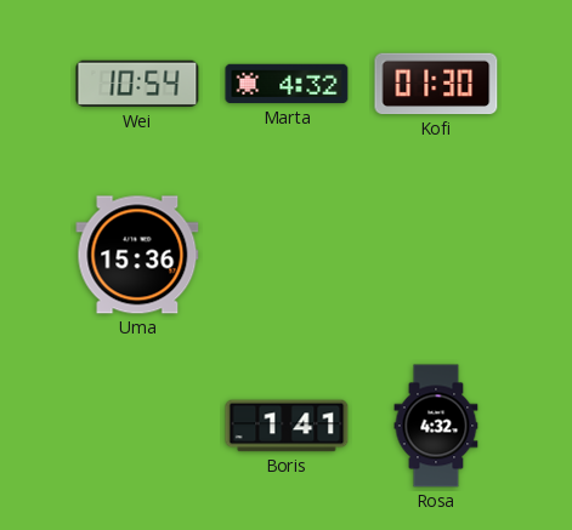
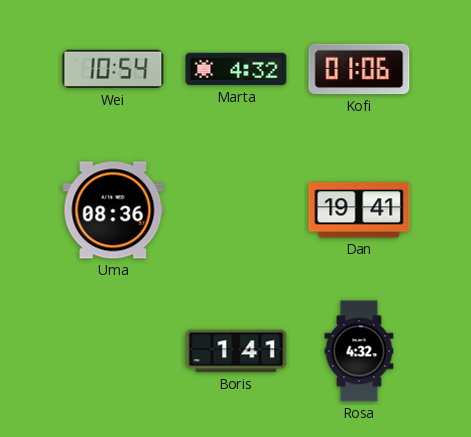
Kofi: 01:30 -> 01:06
Uma: 15:36 -> 08:36
Dan: none -> 19:41
